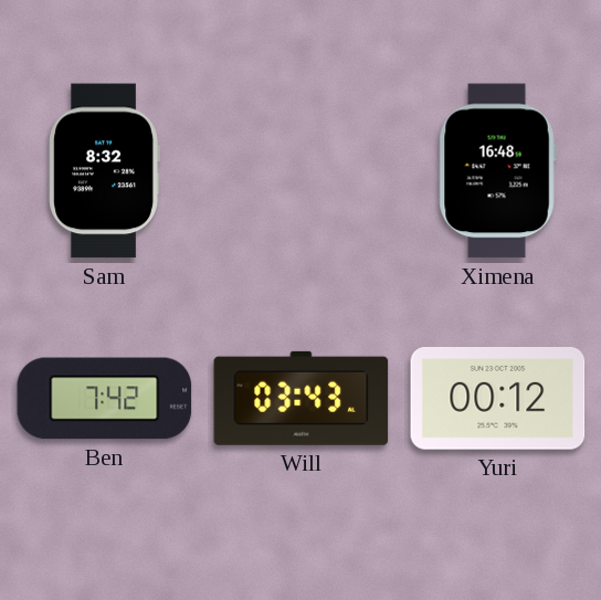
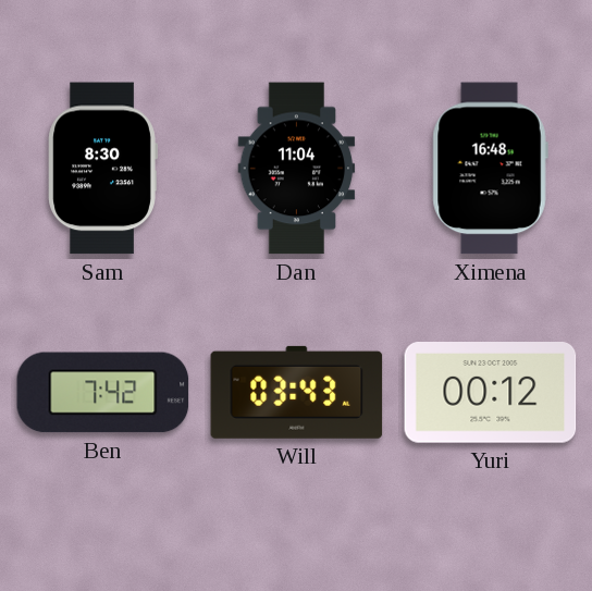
Sam: 8:32 -> 8:30
Dan: none -> 11:04
